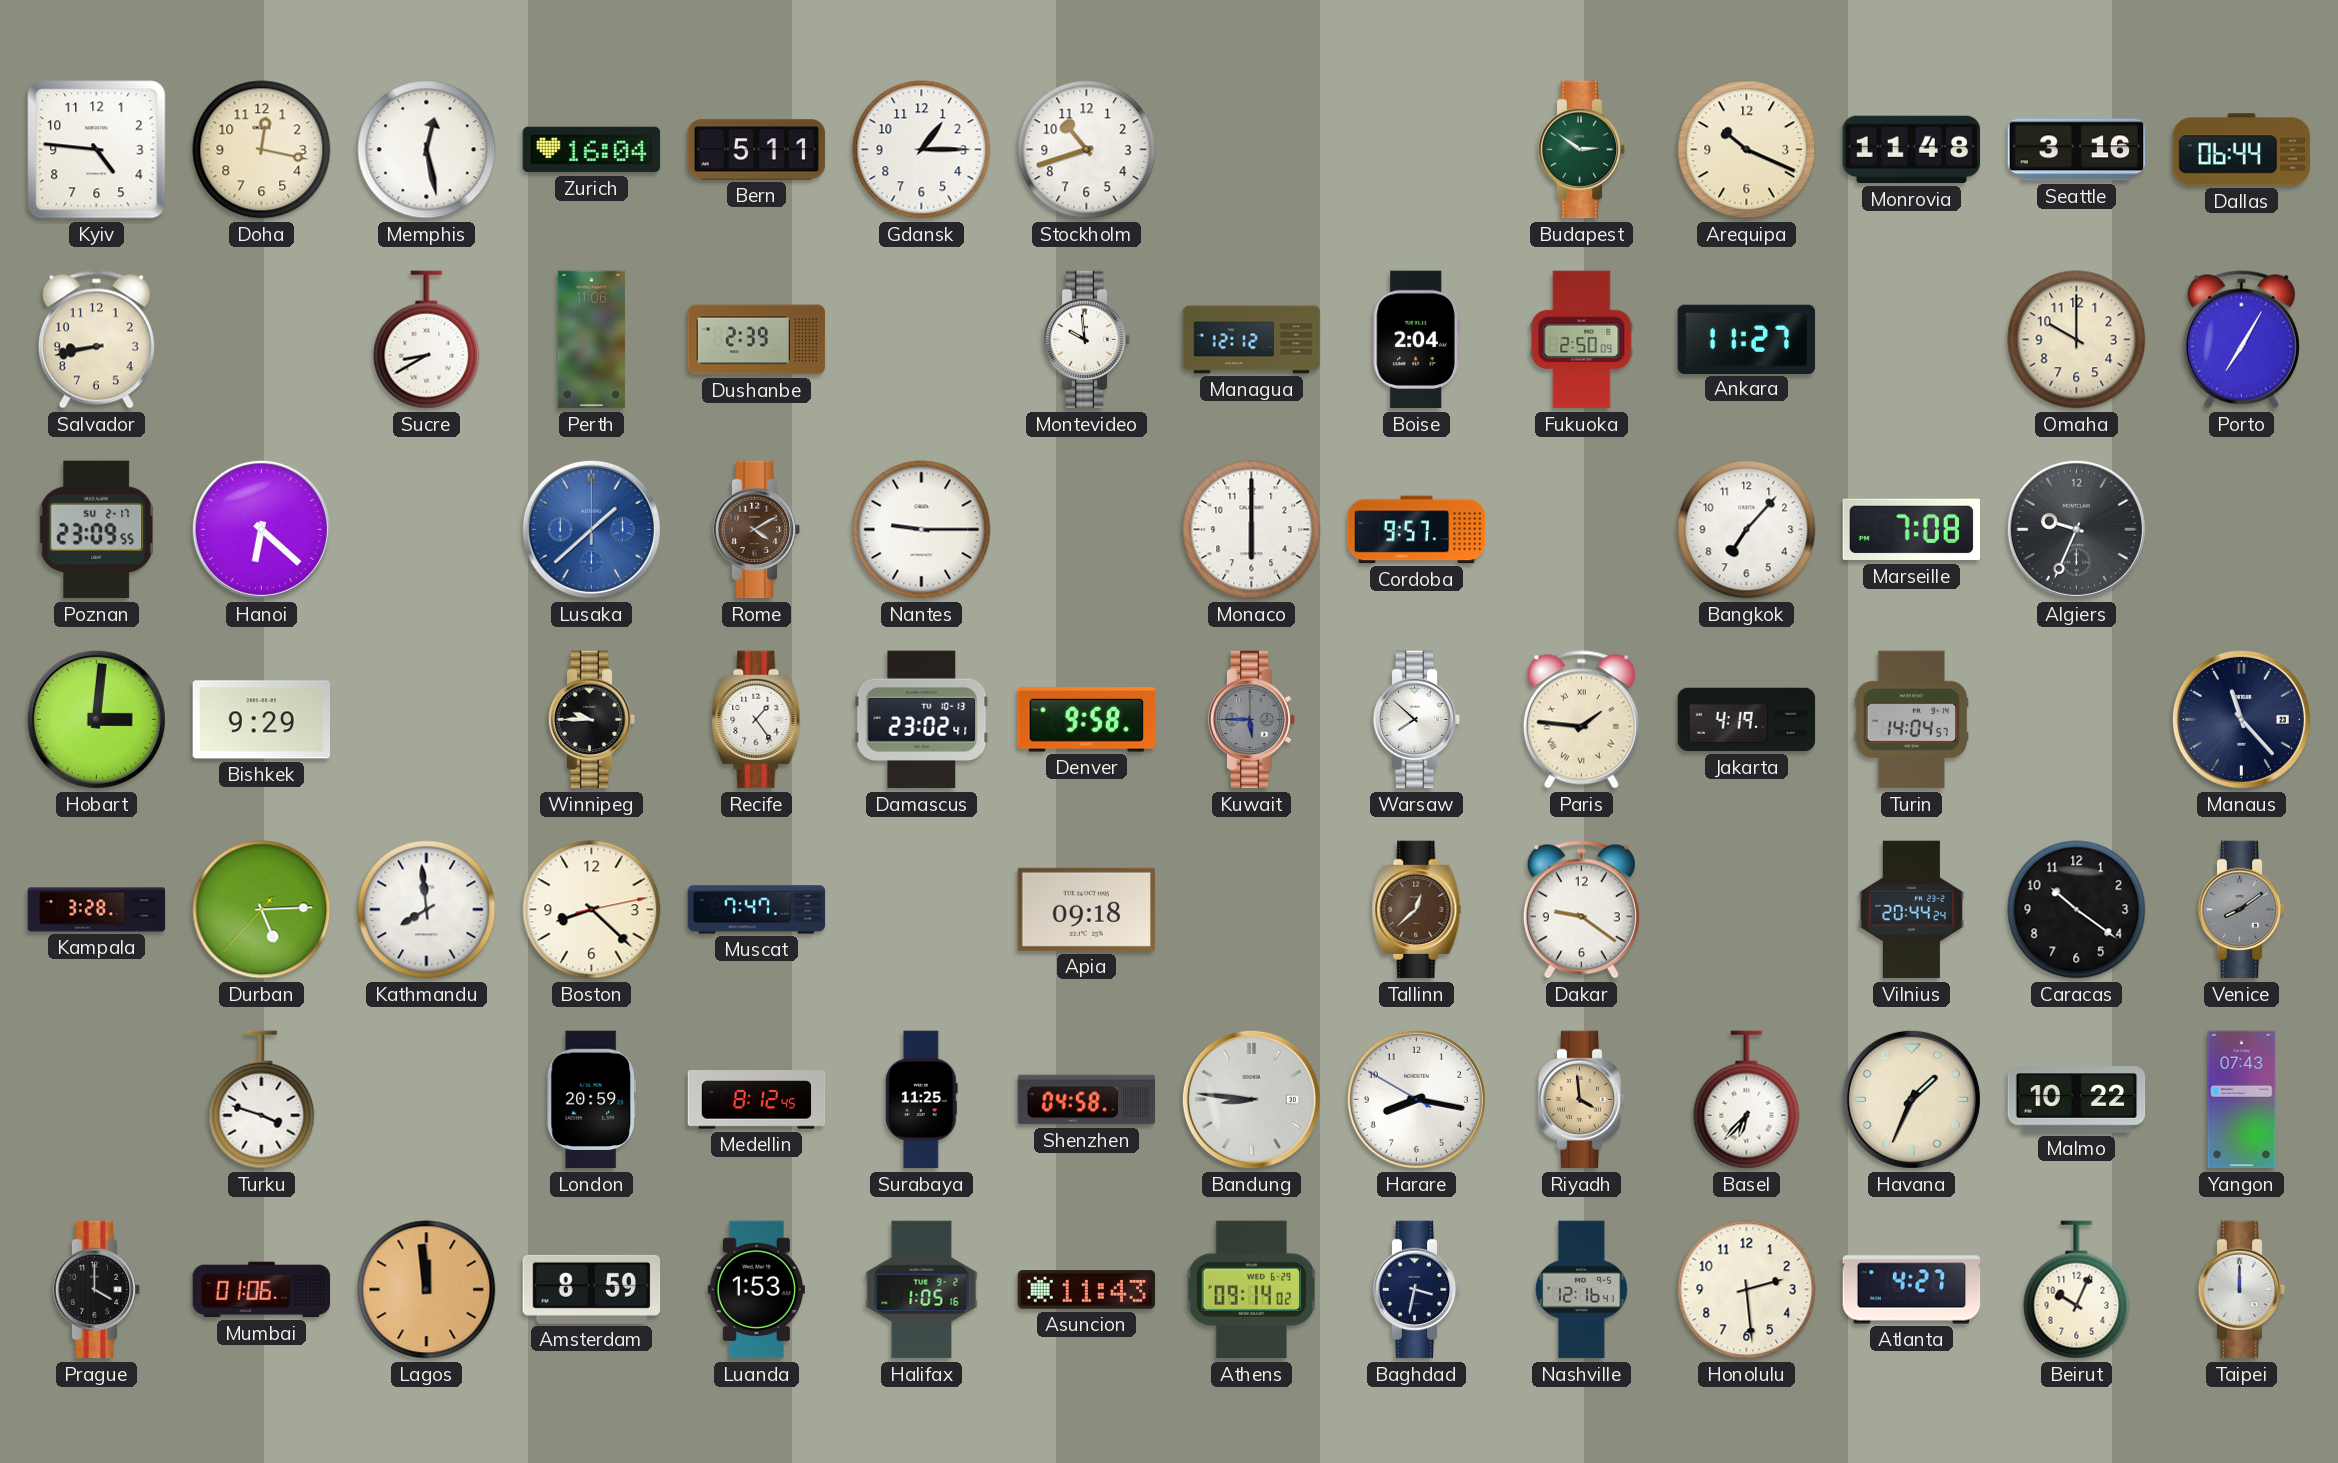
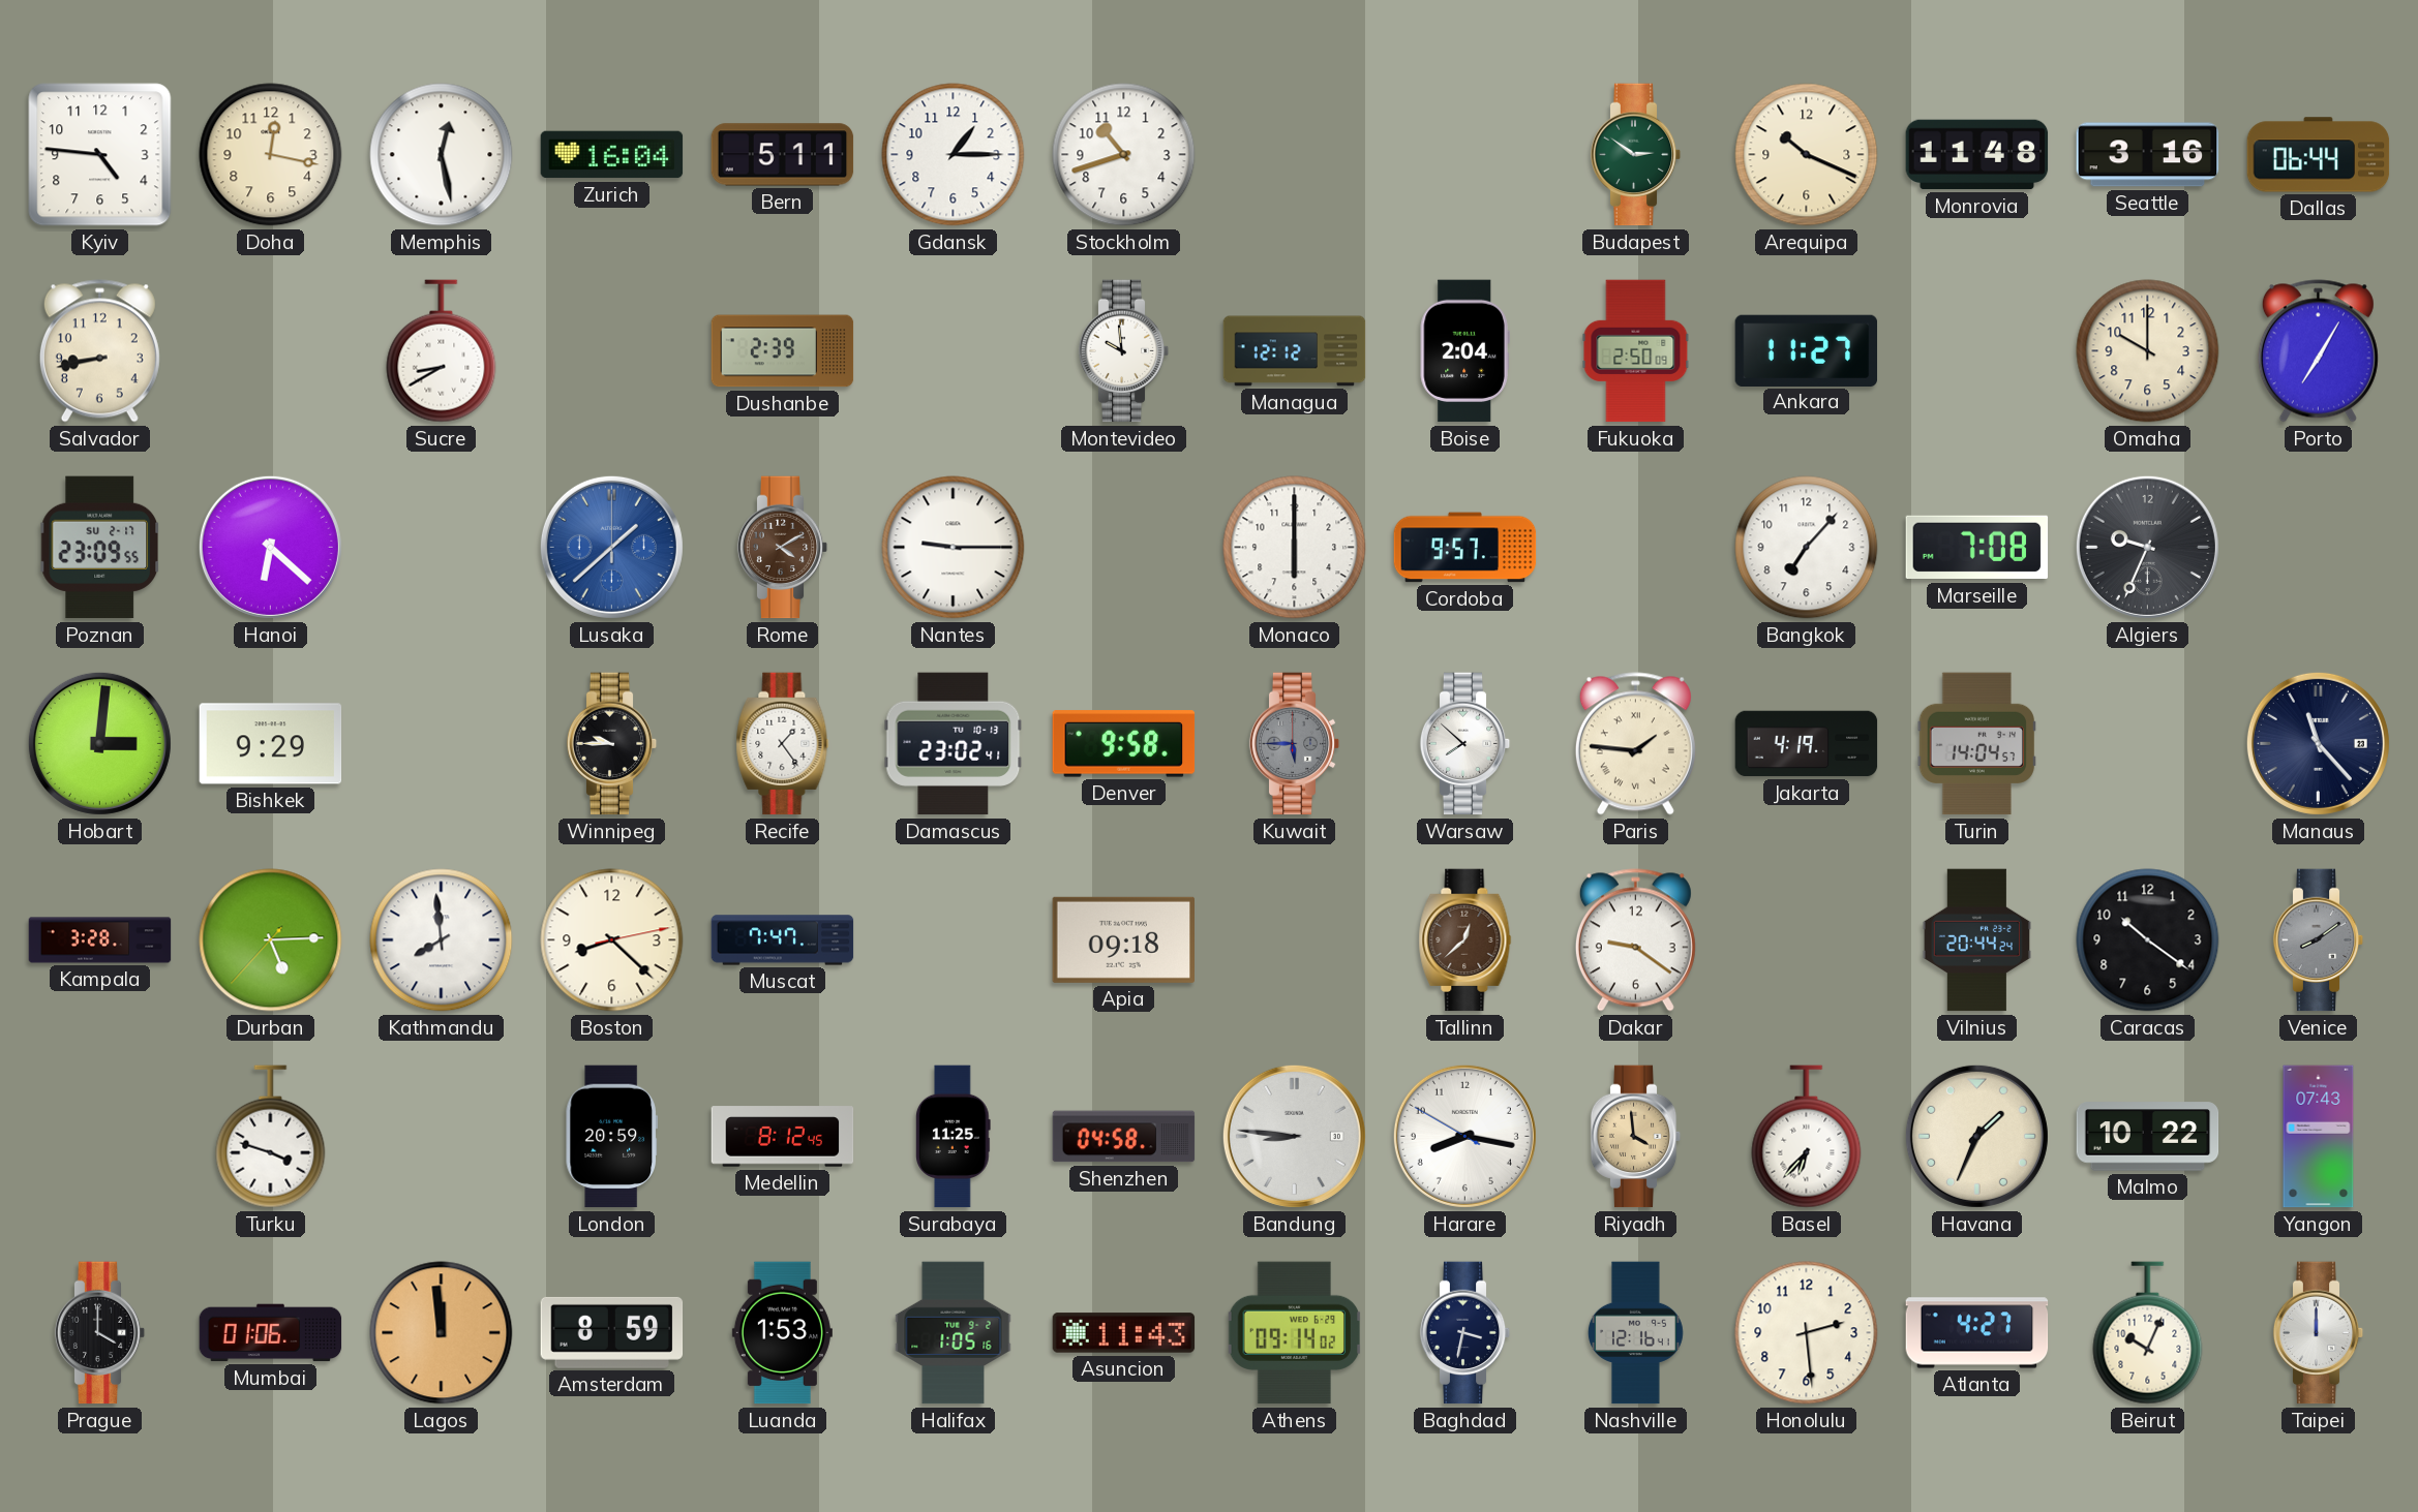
Perth: 11:06 -> none
